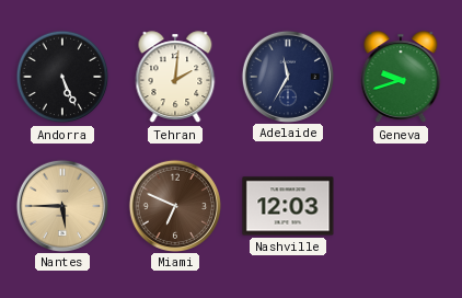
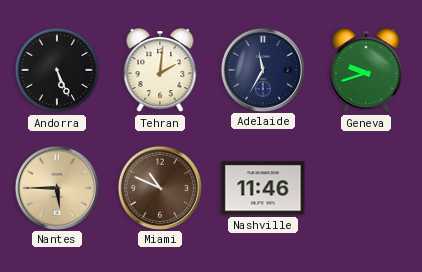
Miami: 6:49 -> 10:49
Nashville: 12:03 -> 11:46
